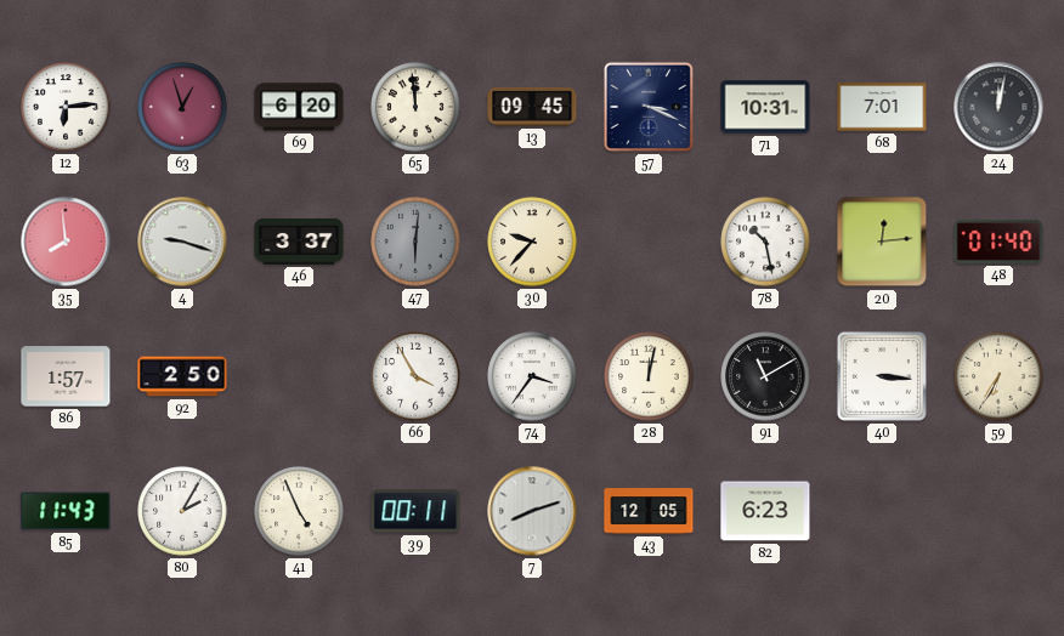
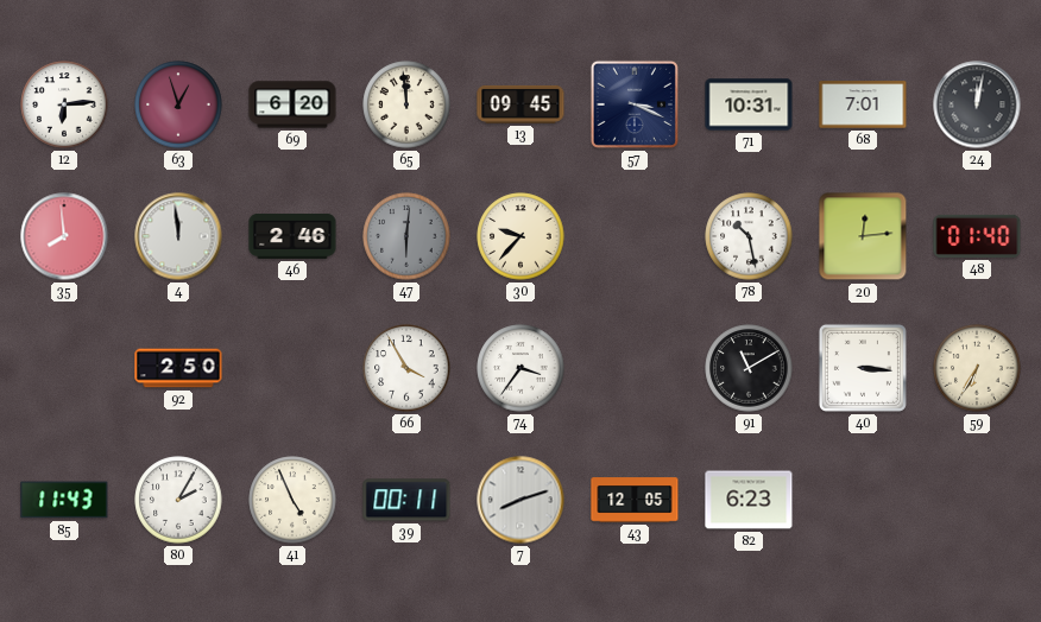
4: 9:18 -> 11:59
46: 3:37 -> 2:46
86: 1:57 -> none
28: 12:02 -> none
